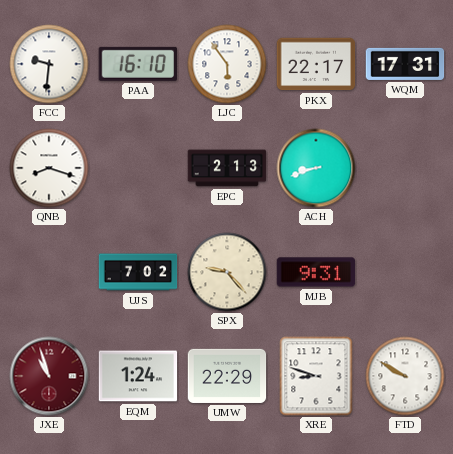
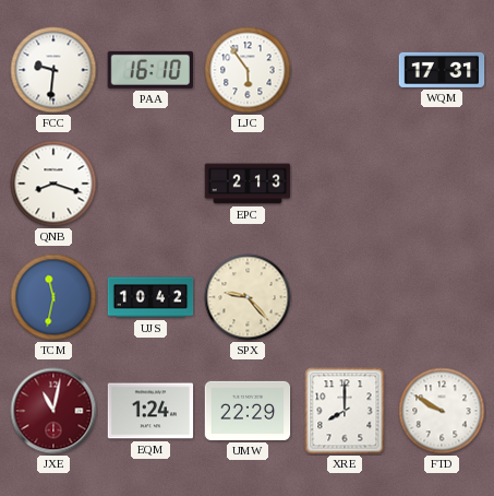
PKX: 22:17 -> none
ACH: 8:42 -> none
TCM: none -> 11:32
UJS: 7:02 -> 10:42
MJB: 9:31 -> none
JXE: 10:57 -> 11:02
XRE: 8:48 -> 8:00
